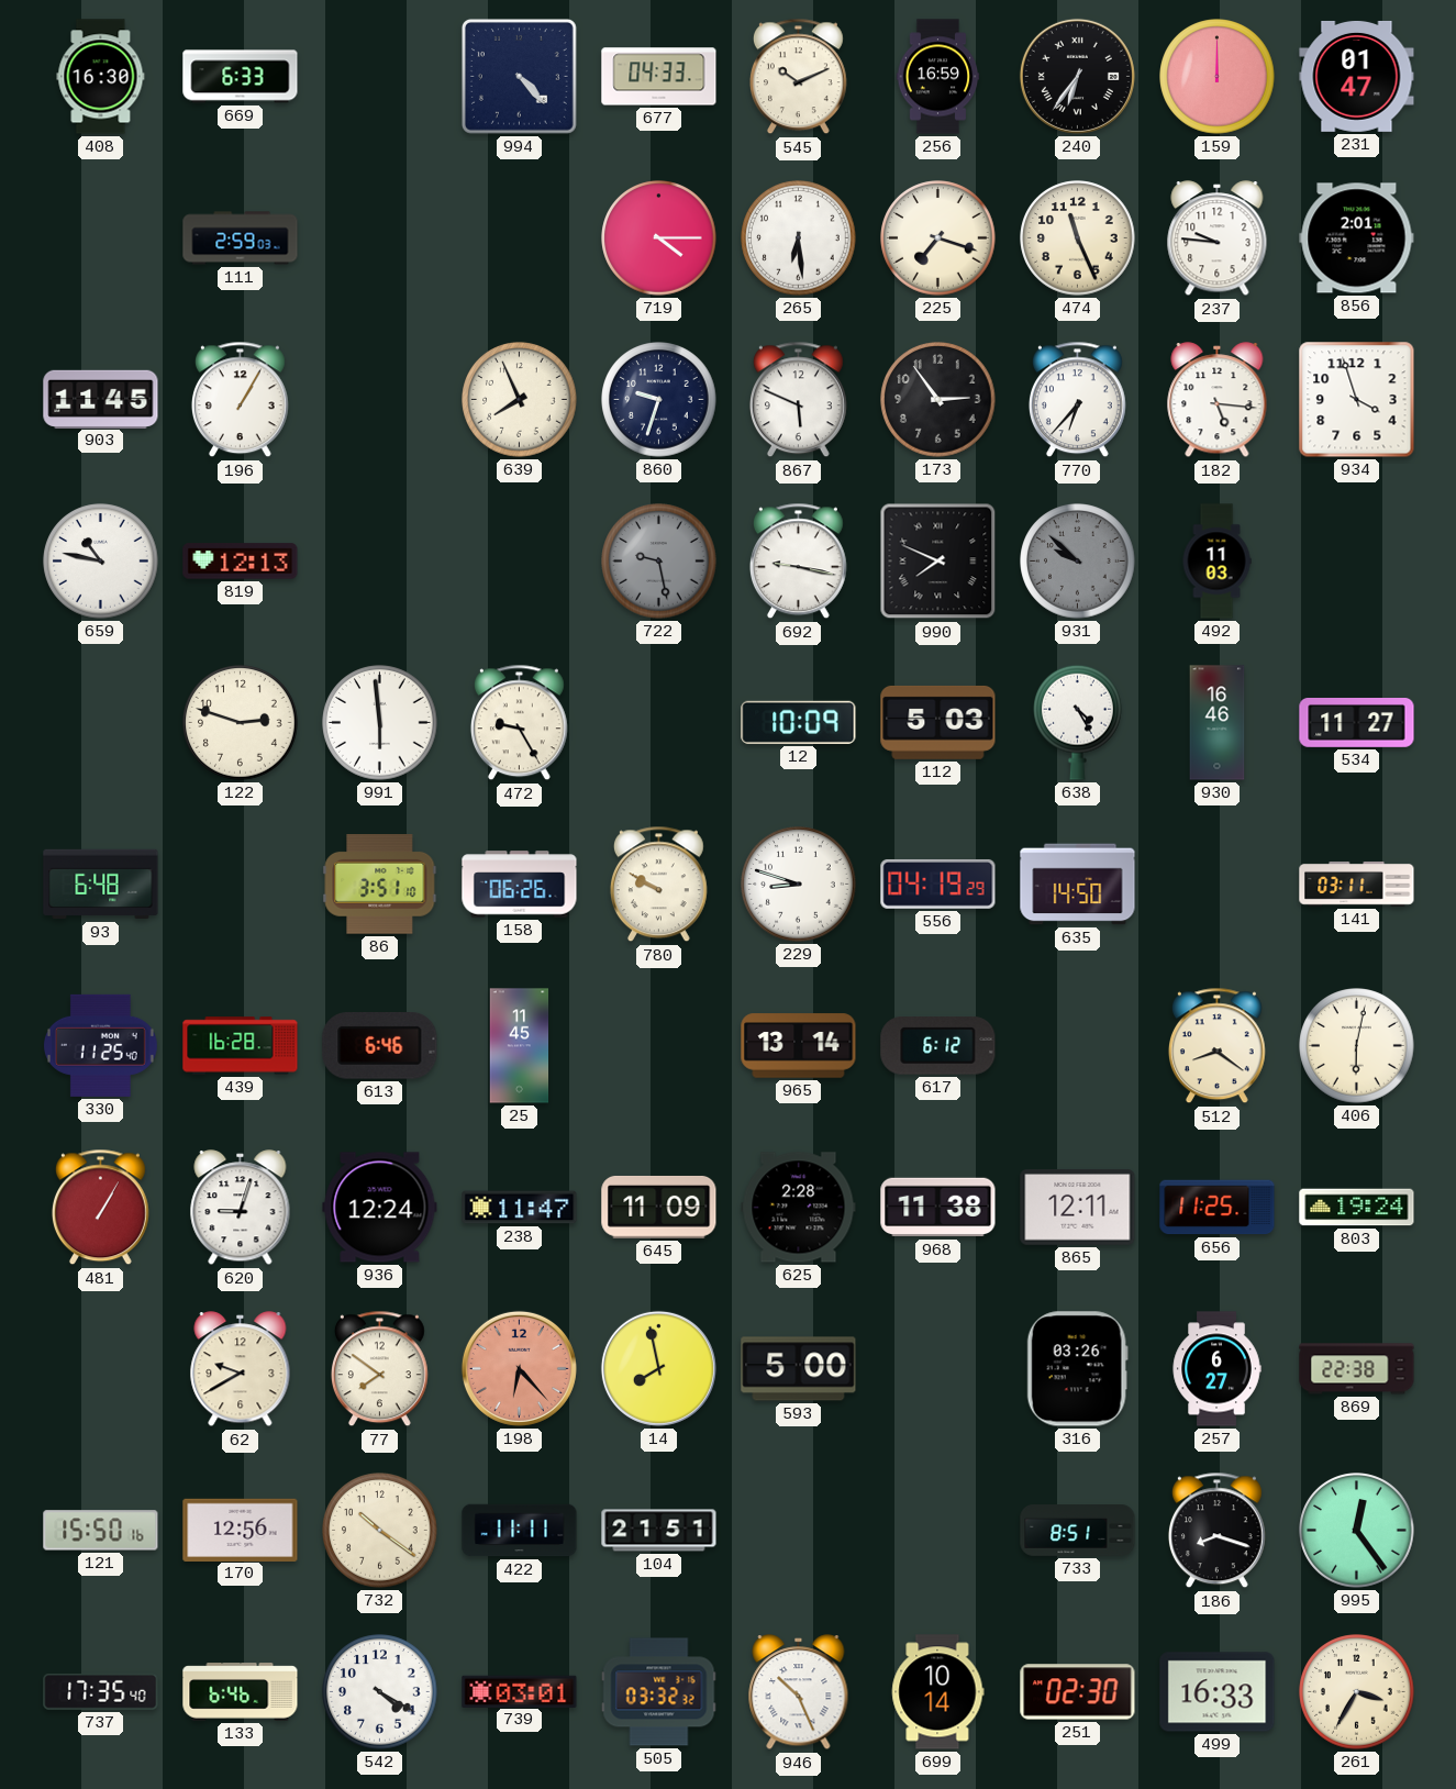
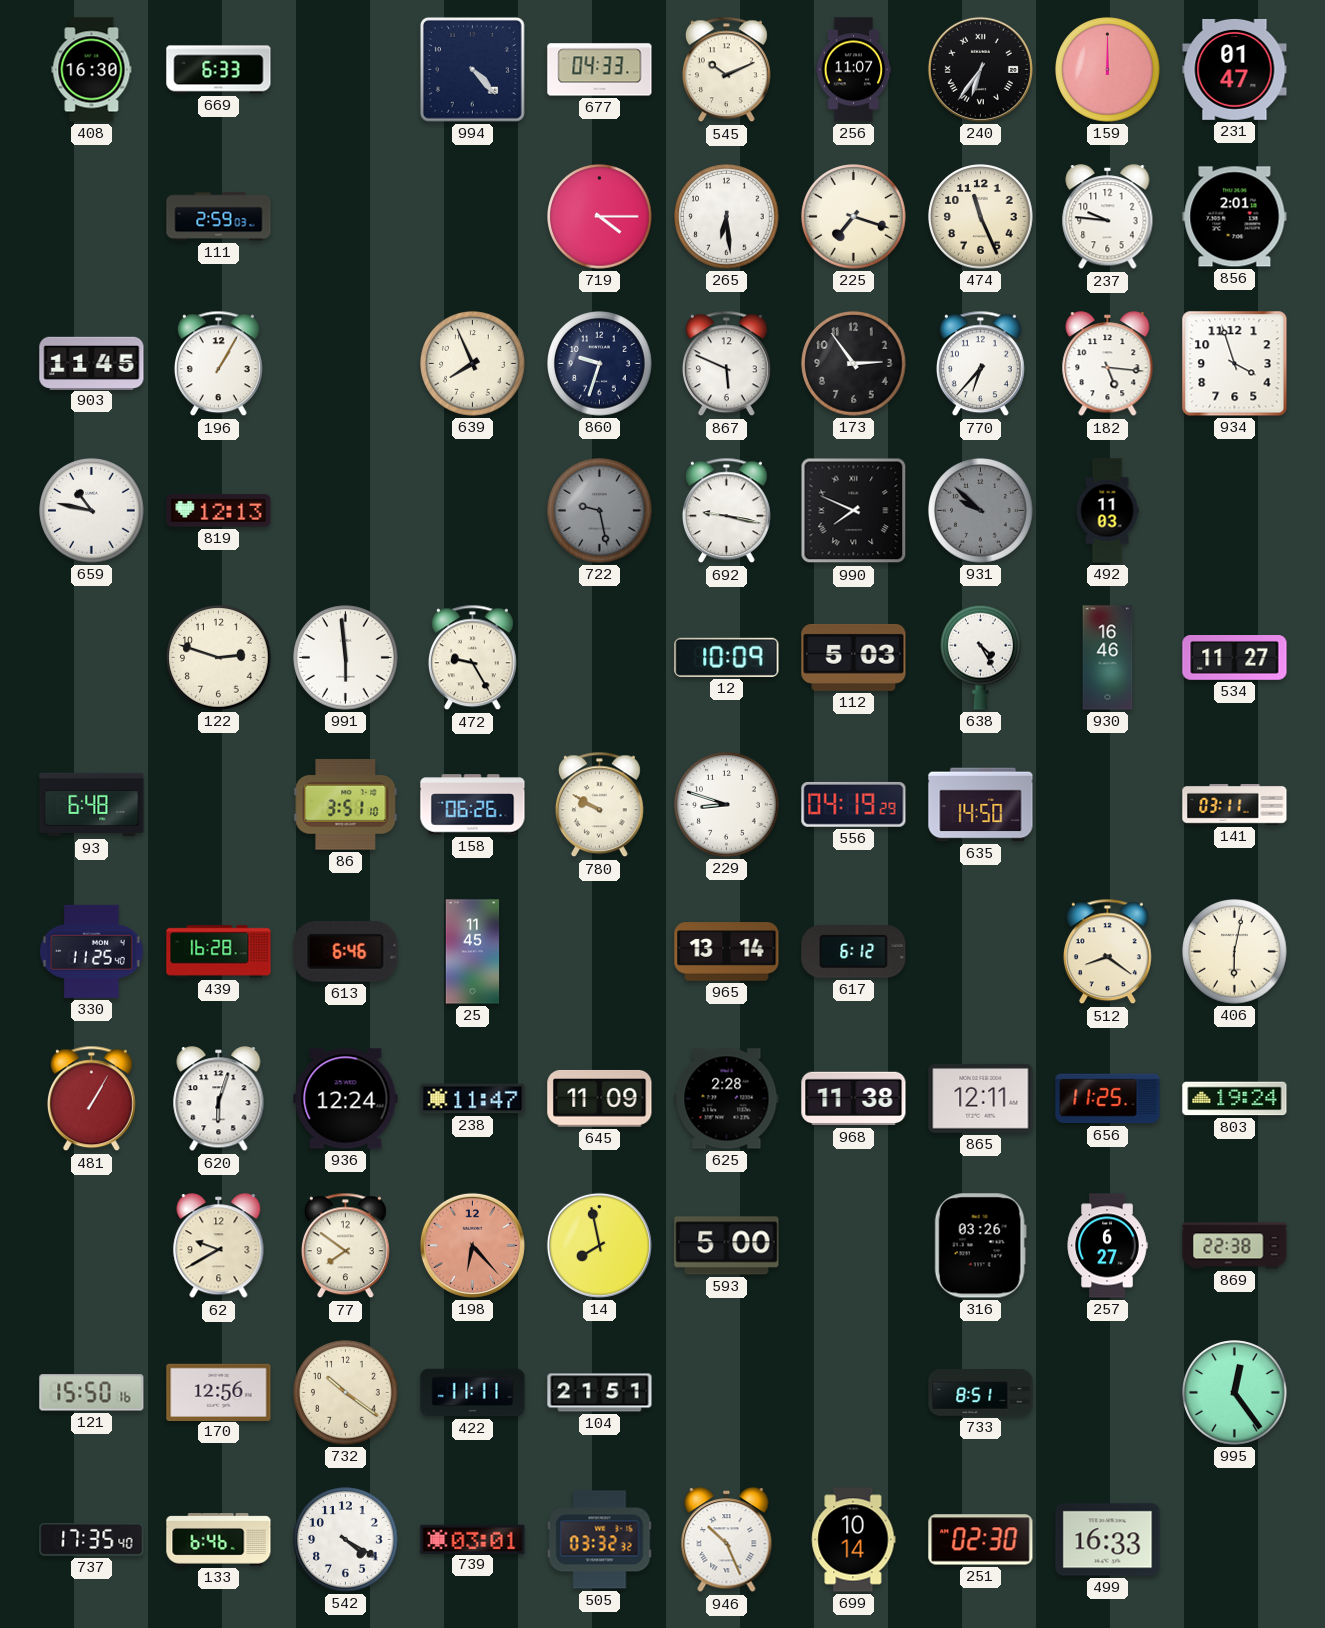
256: 16:59 -> 11:07
620: 9:03 -> 6:03
186: 8:18 -> none
261: 3:35 -> none
